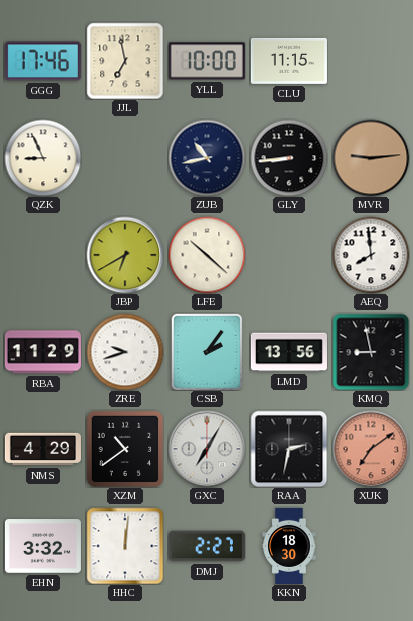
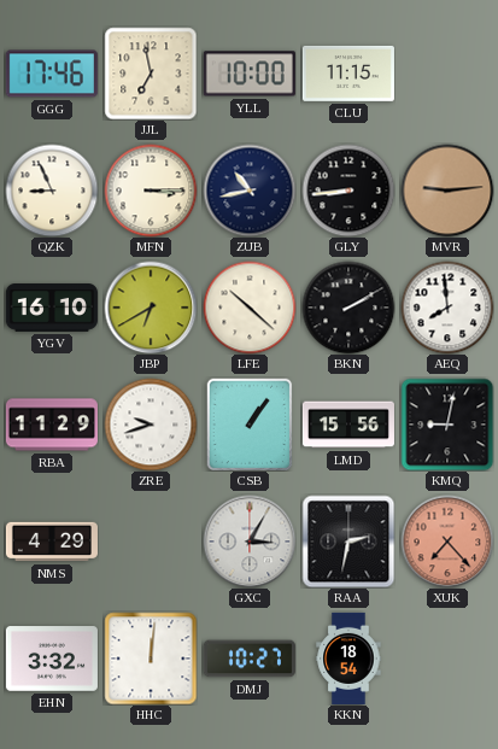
MFN: none -> 3:15
YGV: none -> 16:10
BKN: none -> 2:10
CSB: 2:06 -> 1:06
LMD: 13:56 -> 15:56
KMQ: 8:58 -> 9:02
XZM: 10:39 -> none
GXC: 7:05 -> 3:05
XUK: 7:09 -> 7:23
DMJ: 2:27 -> 10:27
KKN: 18:30 -> 18:54
